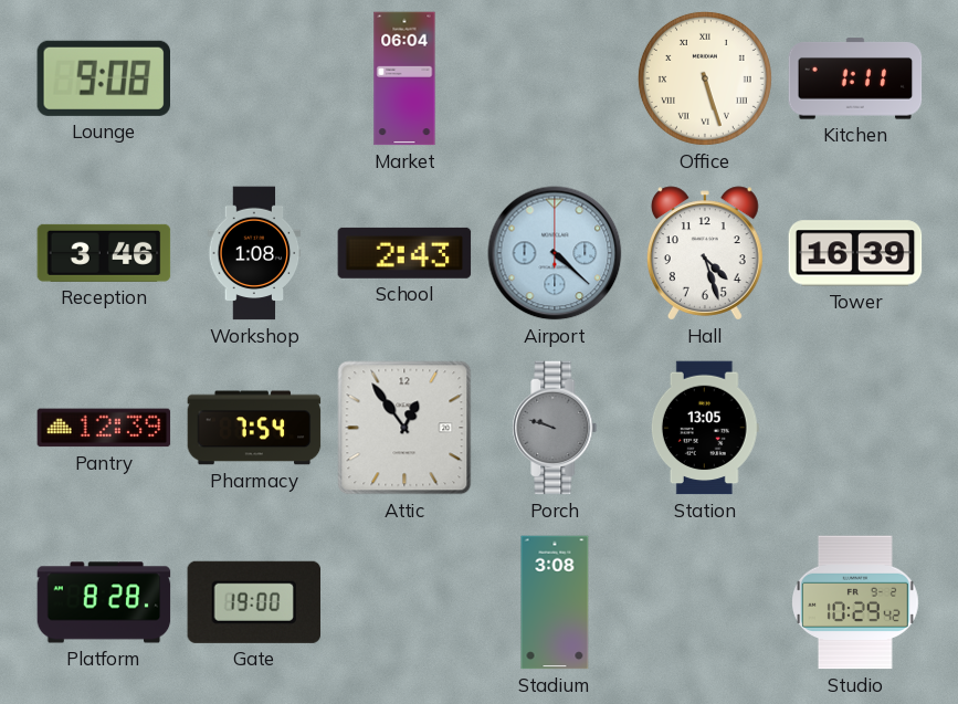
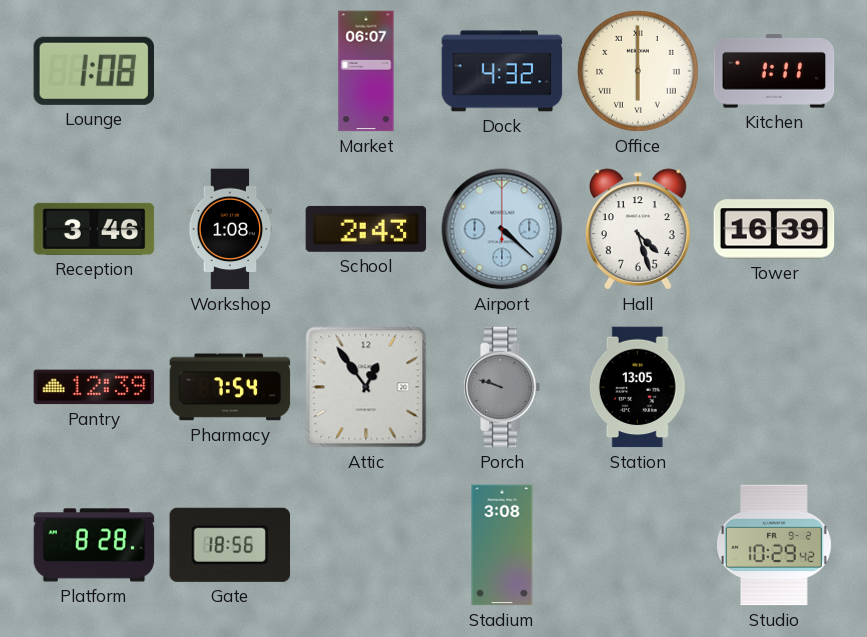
Lounge: 9:08 -> 1:08
Market: 06:04 -> 06:07
Dock: none -> 4:32
Office: 5:27 -> 6:00
Gate: 19:00 -> 18:56
